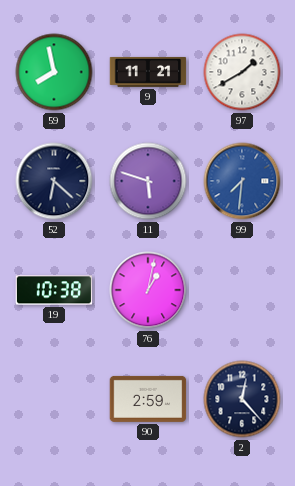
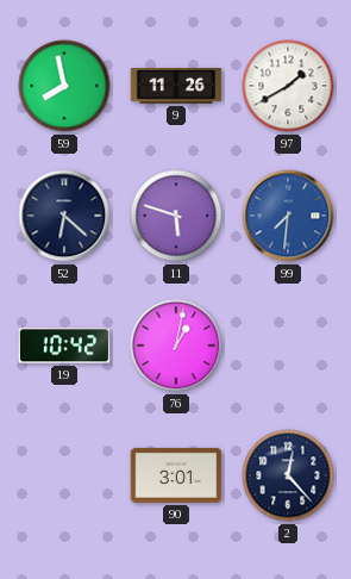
9: 11:21 -> 11:26
19: 10:38 -> 10:42
90: 2:59 -> 3:01
